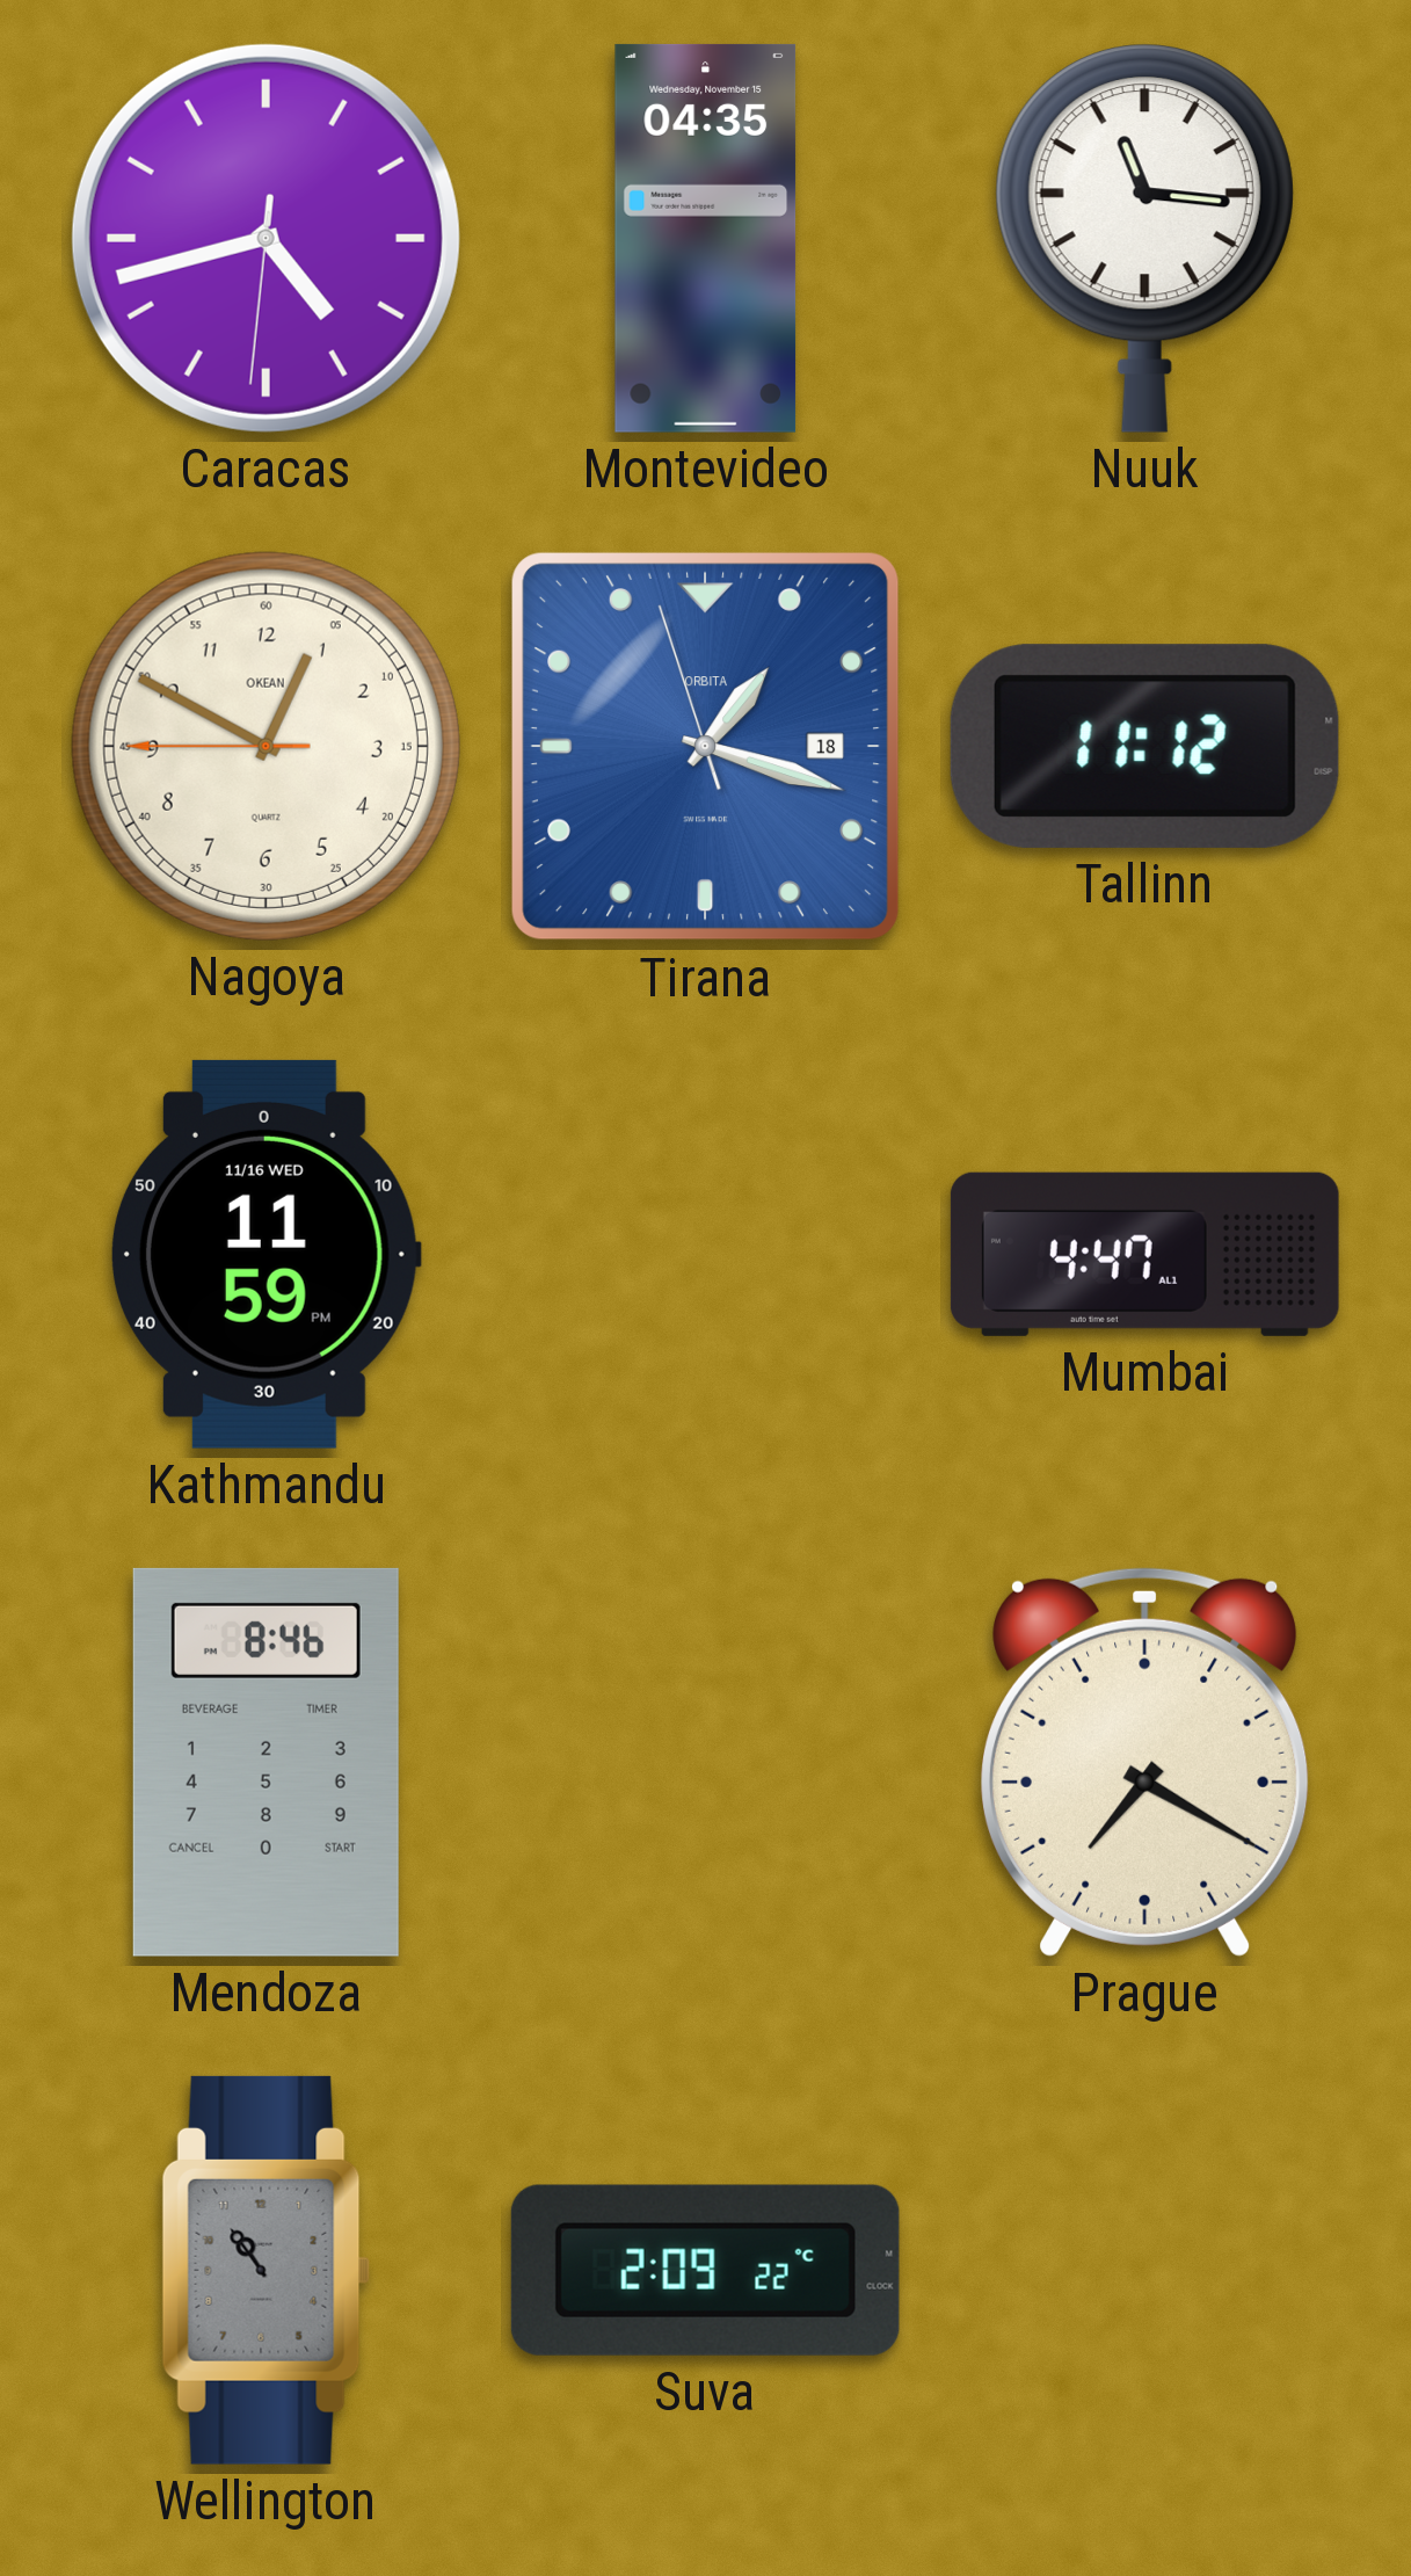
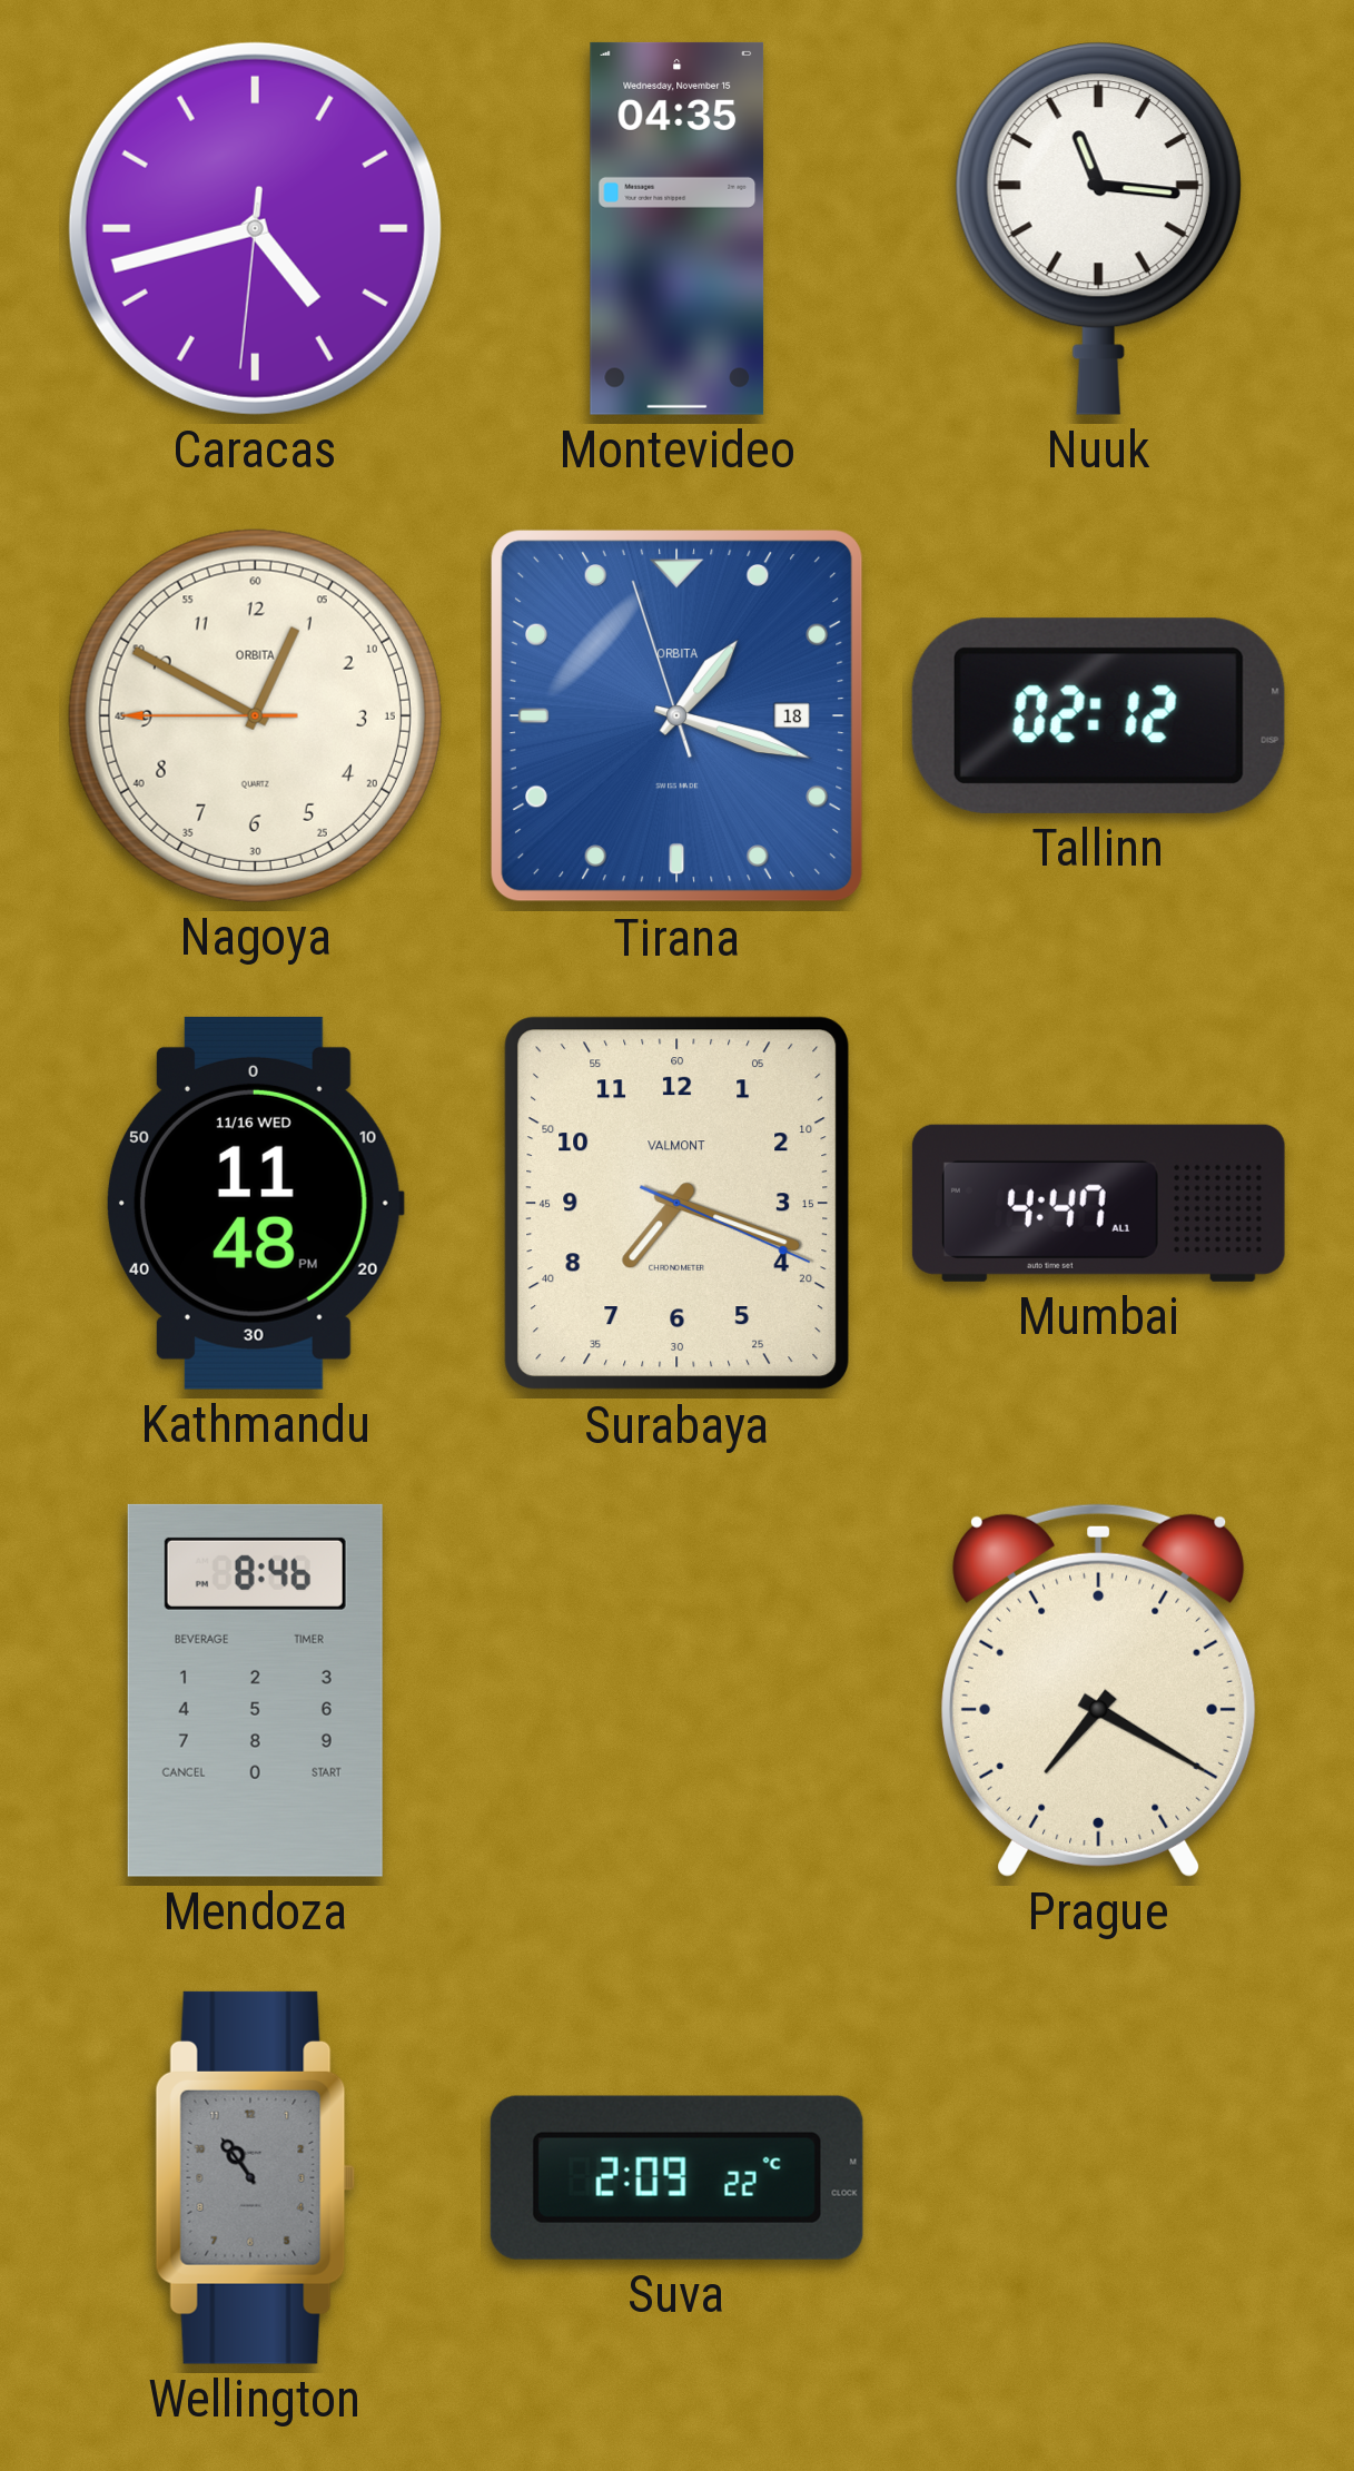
Nagoya brand: OKEAN -> ORBITA
Tallinn: 11:12 -> 02:12
Kathmandu: 11:59 -> 11:48
Surabaya: none -> 7:18
